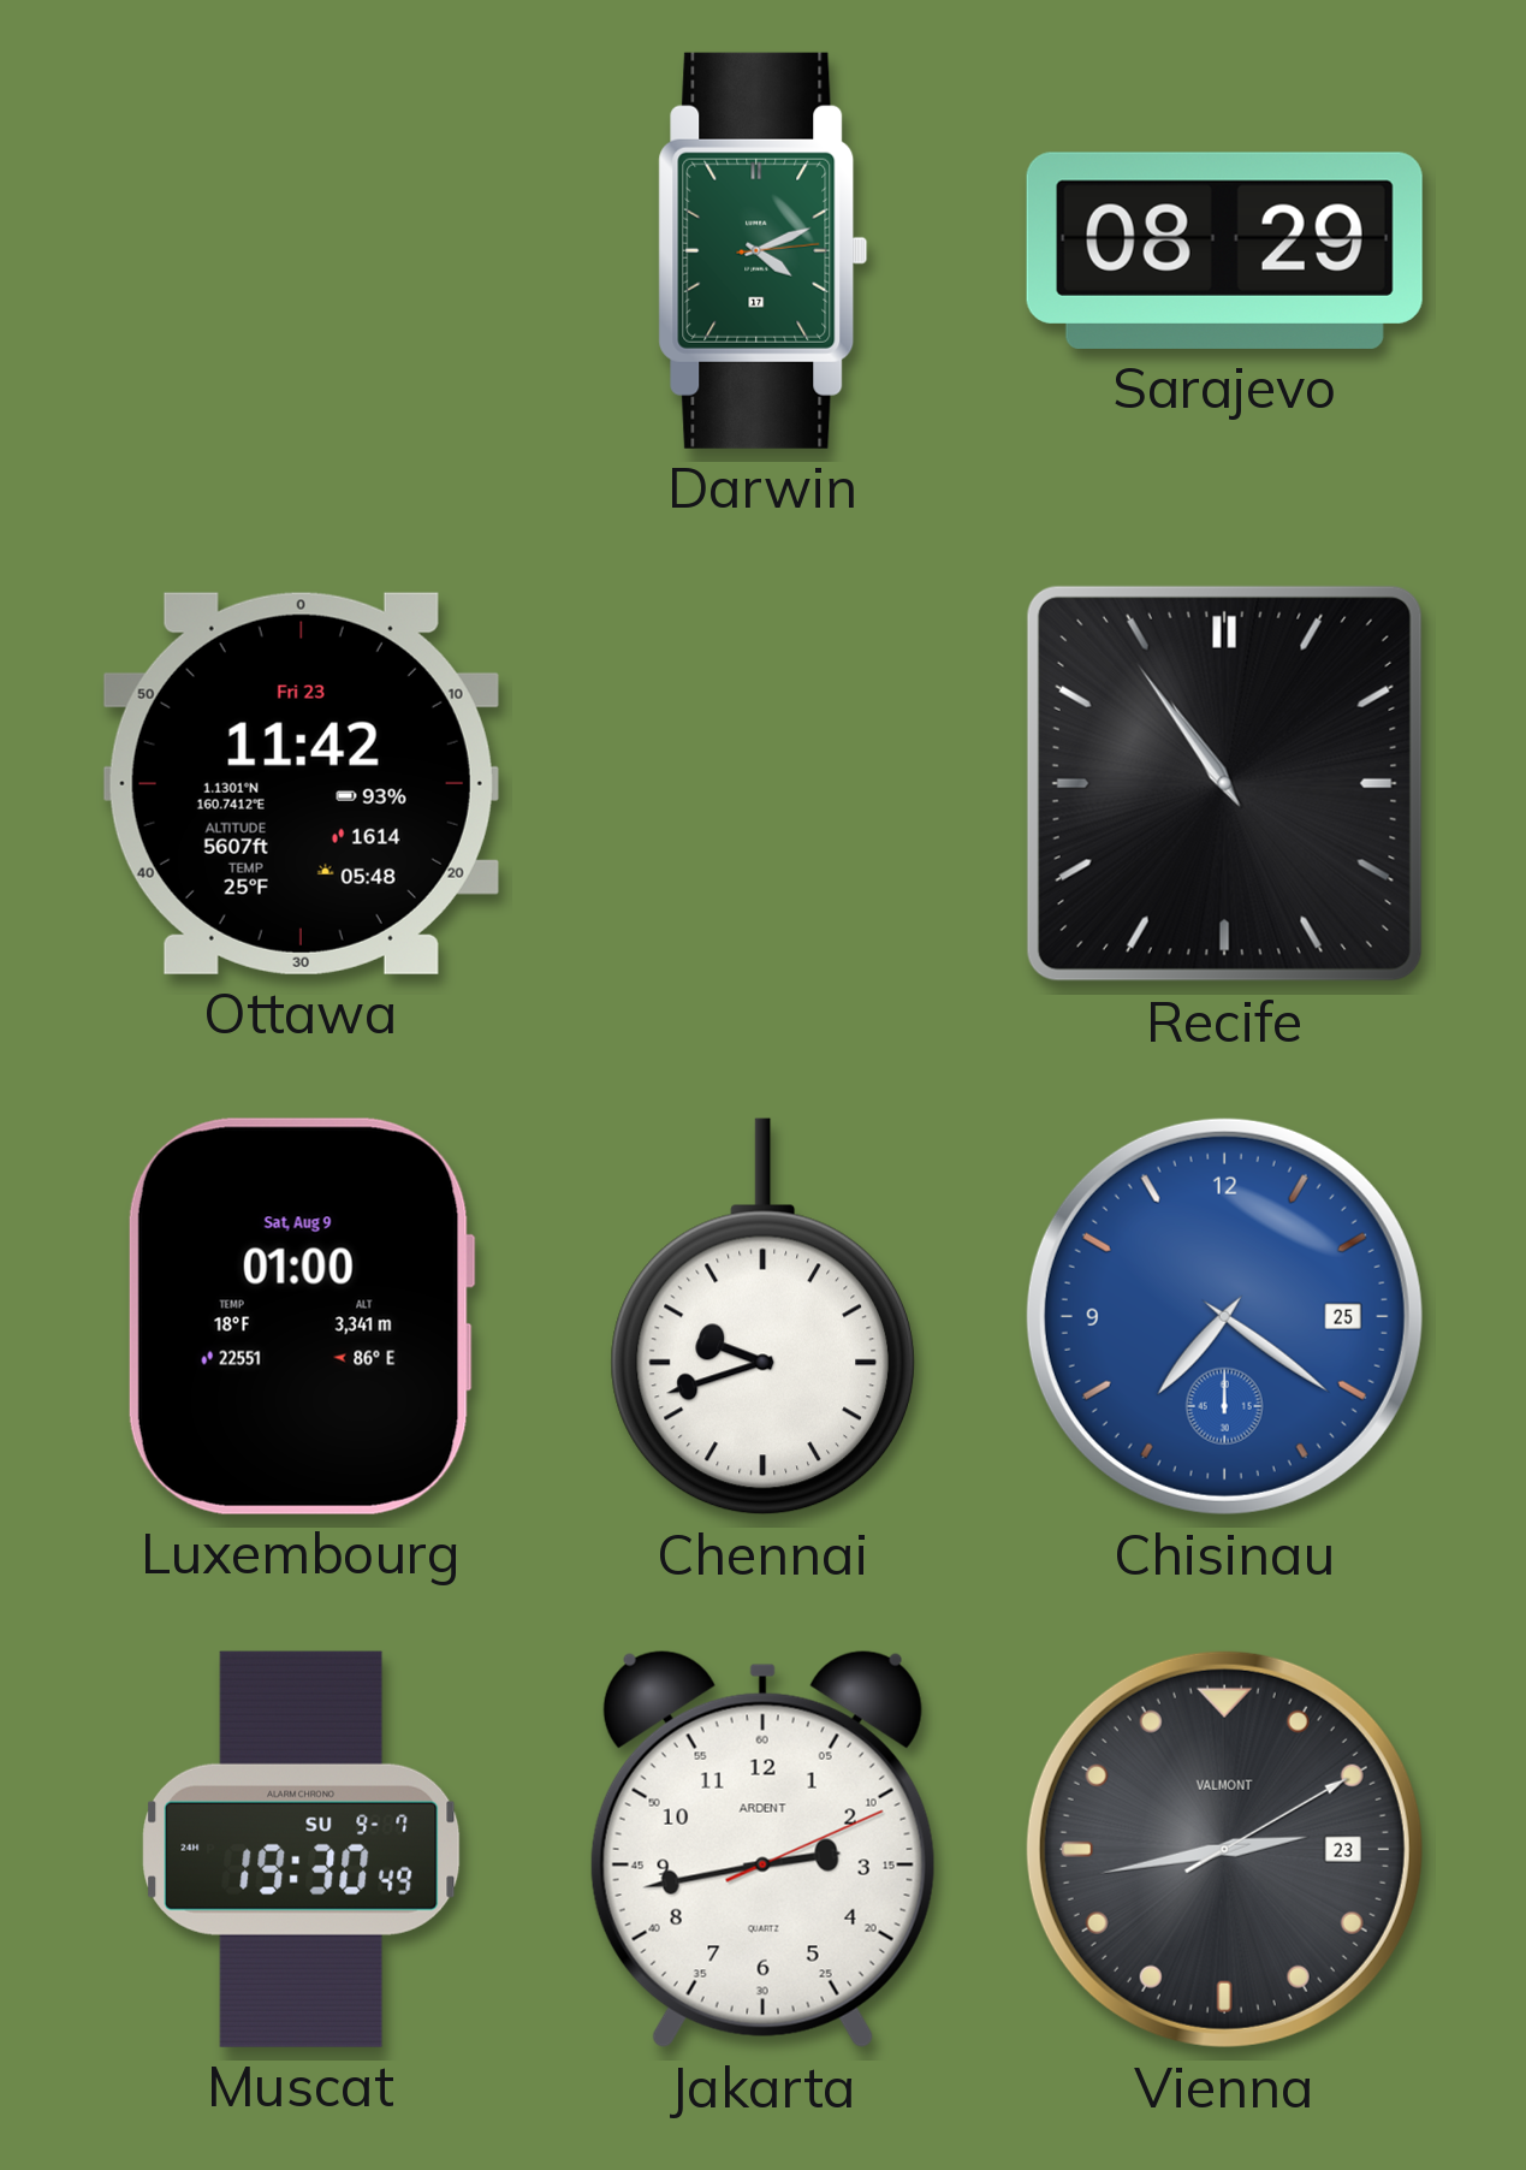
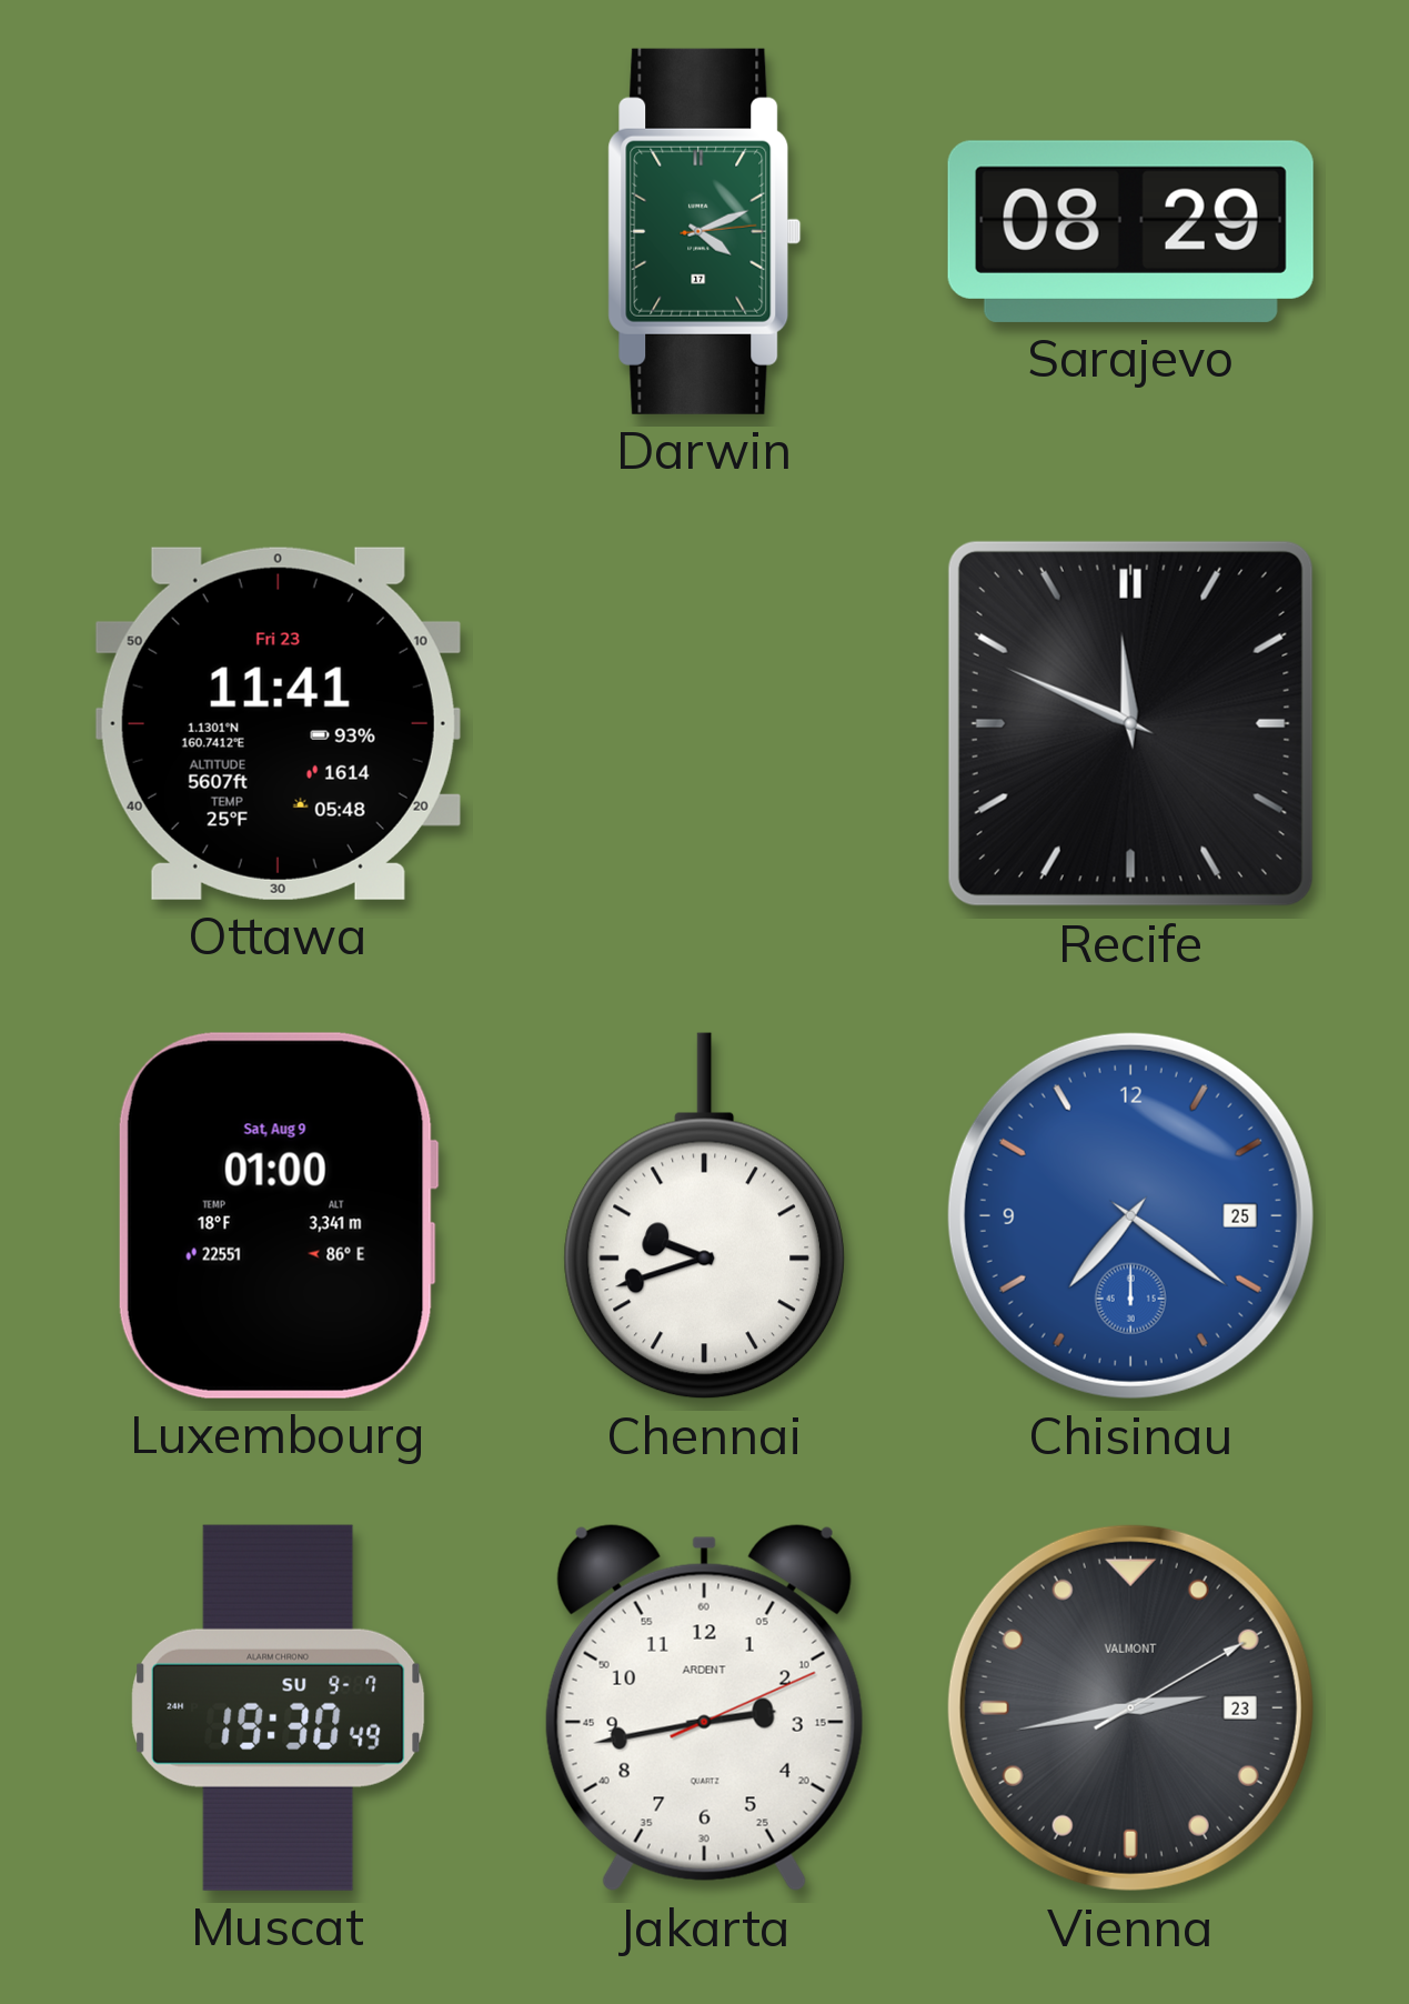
Ottawa: 11:42 -> 11:41
Recife: 10:54 -> 11:49
